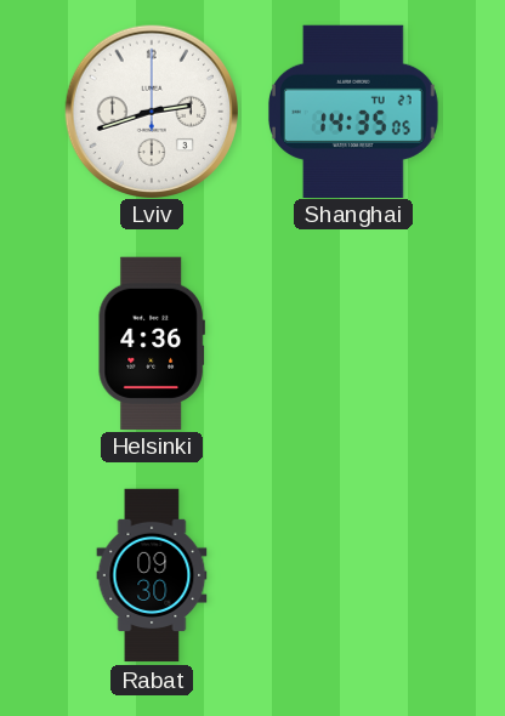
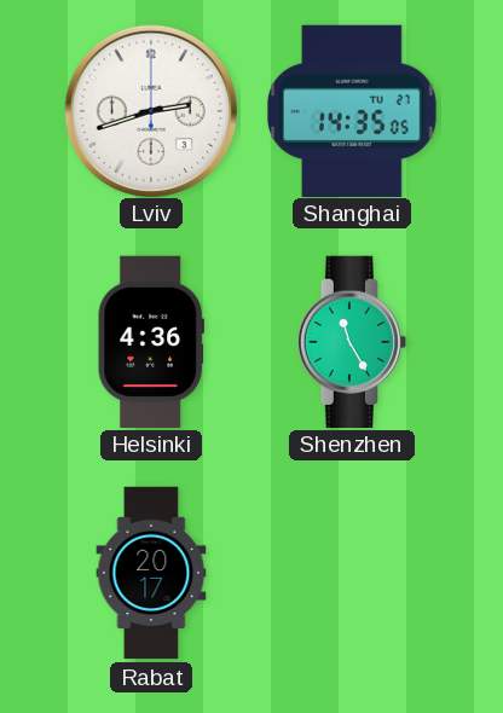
Shenzhen: none -> 11:25
Rabat: 09:30 -> 20:17
